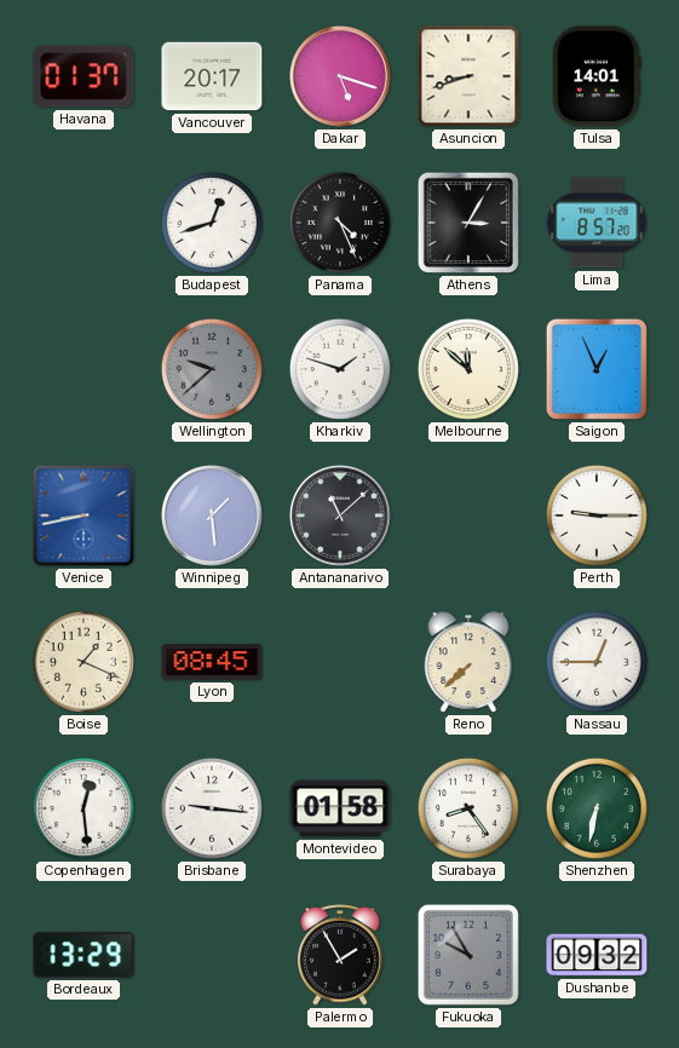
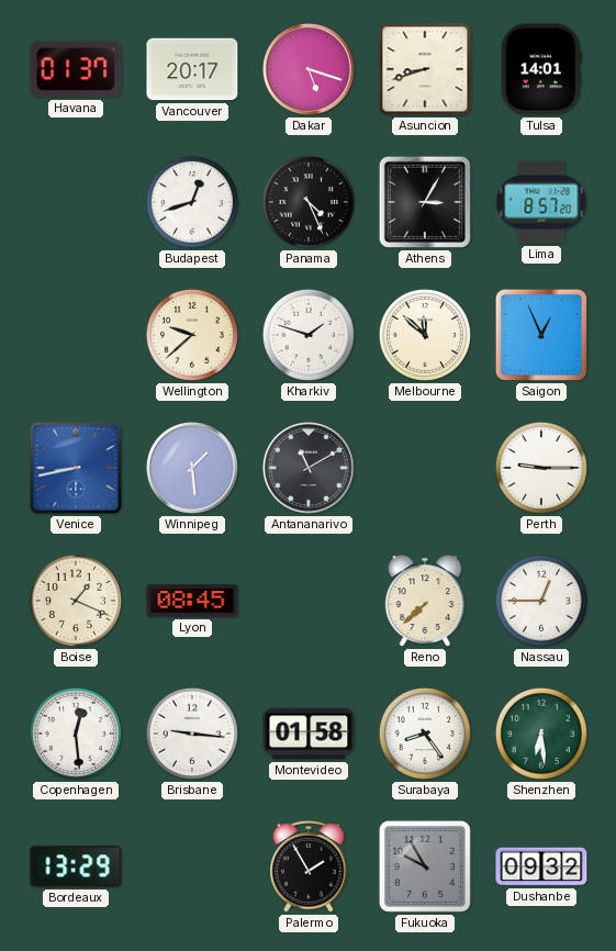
Wellington dial: grey -> cream
Antananarivo: 11:08 -> 11:10
Shenzhen: 6:32 -> 6:29
